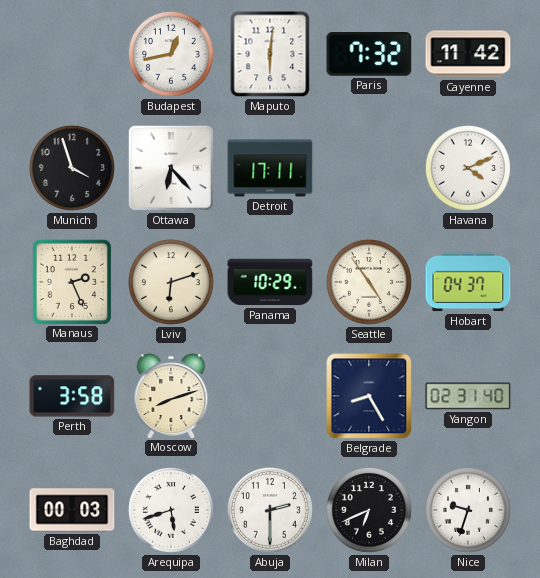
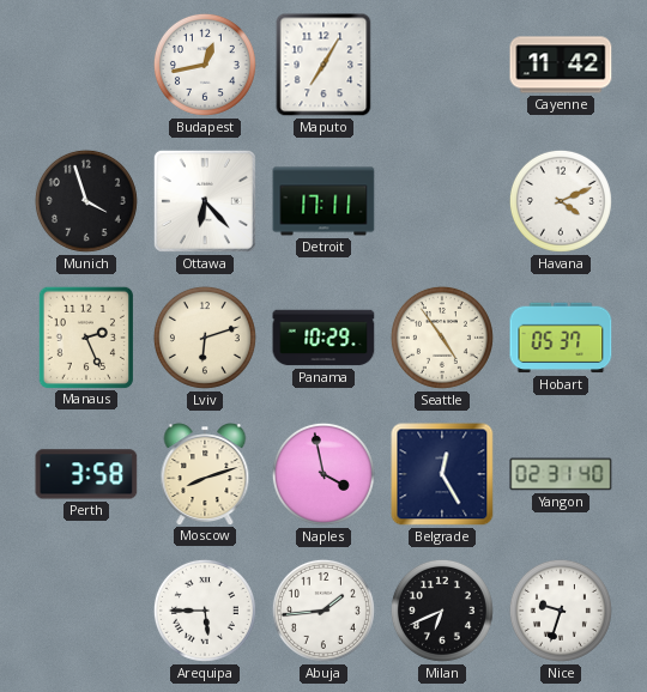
Maputo: 6:01 -> 7:05
Paris: 7:32 -> none
Hobart: 04:37 -> 05:37
Naples: none -> 3:58
Belgrade: 8:25 -> 12:25
Baghdad: 00:03 -> none
Arequipa: 5:42 -> 5:45
Abuja: 2:30 -> 1:44
